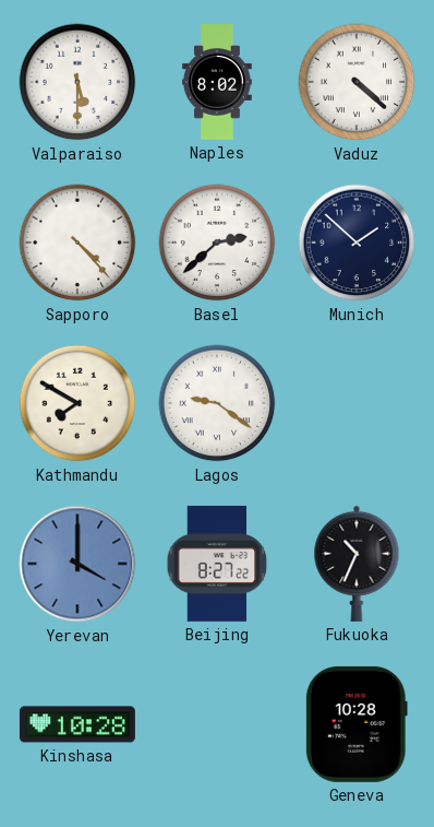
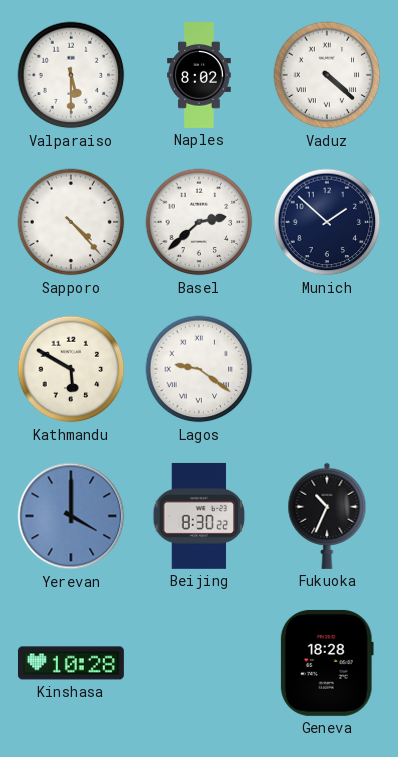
Kathmandu: 7:50 -> 5:50
Beijing: 8:27 -> 8:30
Geneva: 10:28 -> 18:28
